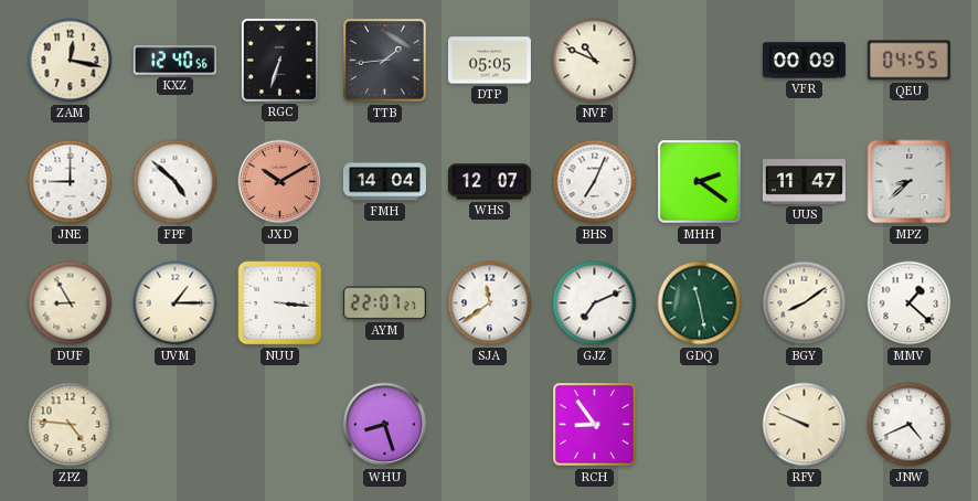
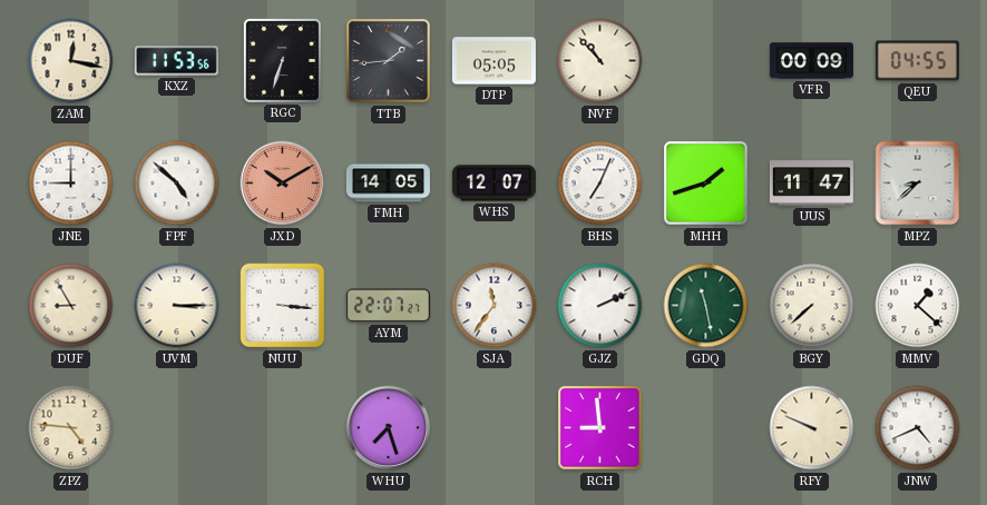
KXZ: 12:40 -> 11:53
NVF: 10:49 -> 10:53
FMH: 14:04 -> 14:05
MHH: 2:21 -> 1:42
UVM: 1:15 -> 3:15
SJA: 11:39 -> 11:36
GJZ: 7:11 -> 2:11
BGY: 8:09 -> 7:38
WHU: 8:27 -> 7:27
RCH: 8:54 -> 8:59
